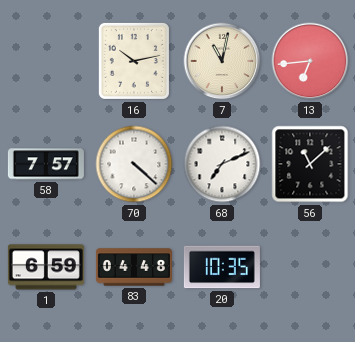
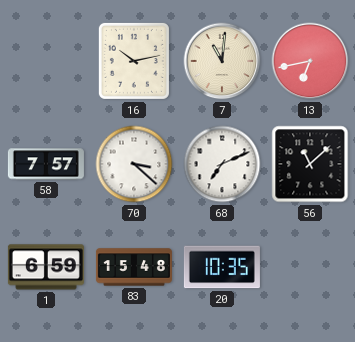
7: 11:02 -> 11:01
13: 6:44 -> 6:43
70: 4:22 -> 3:22
83: 04:48 -> 15:48
